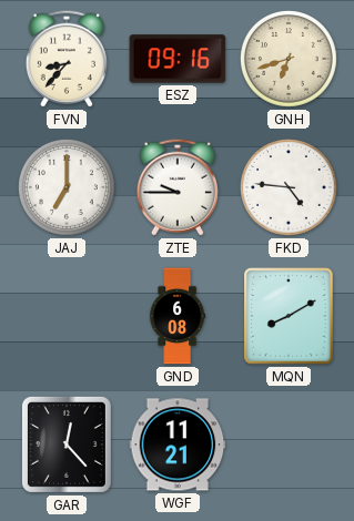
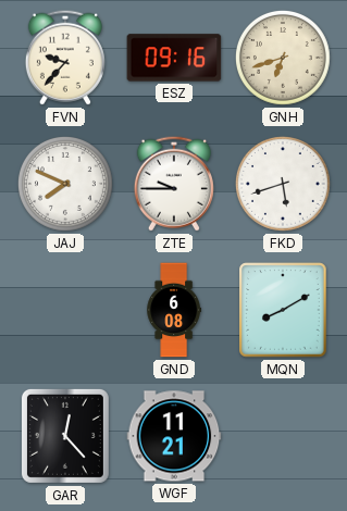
FVN: 8:37 -> 9:37
JAJ: 7:00 -> 7:49
FKD: 4:46 -> 5:42
